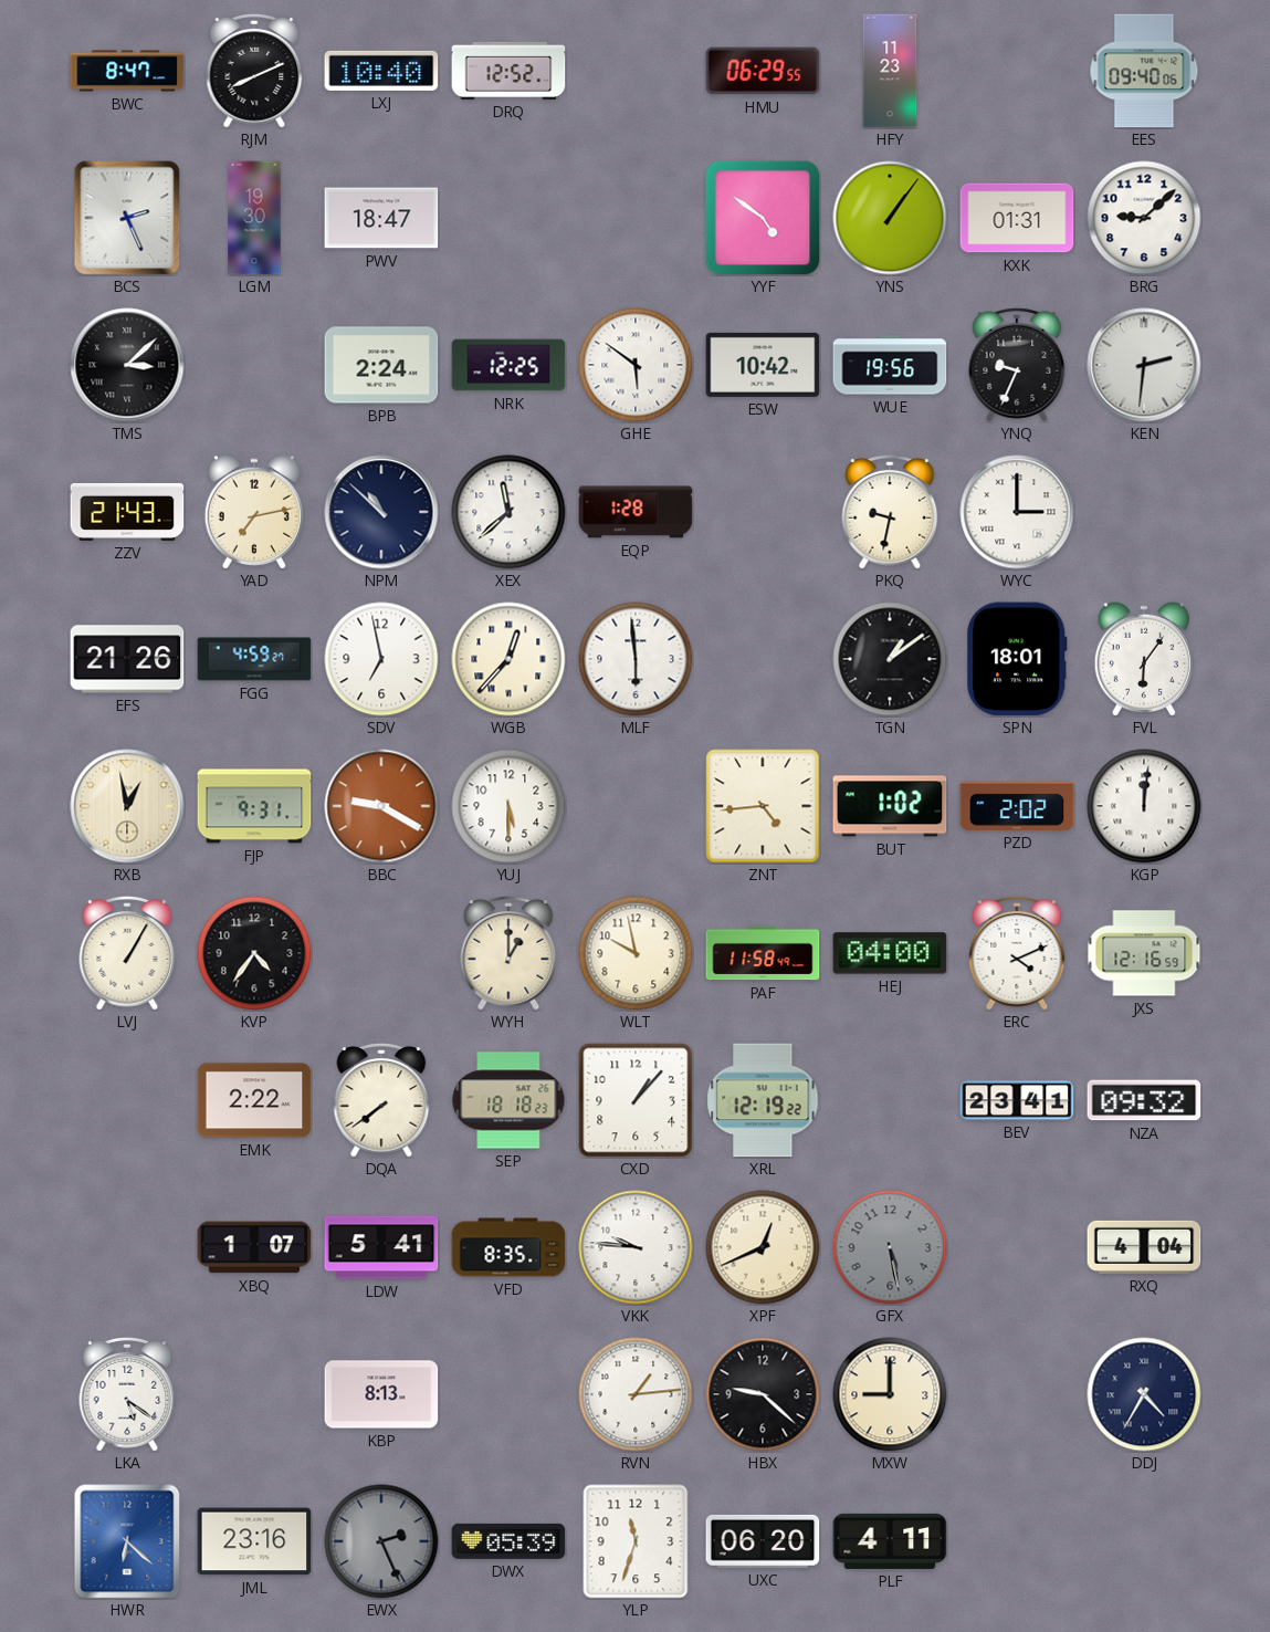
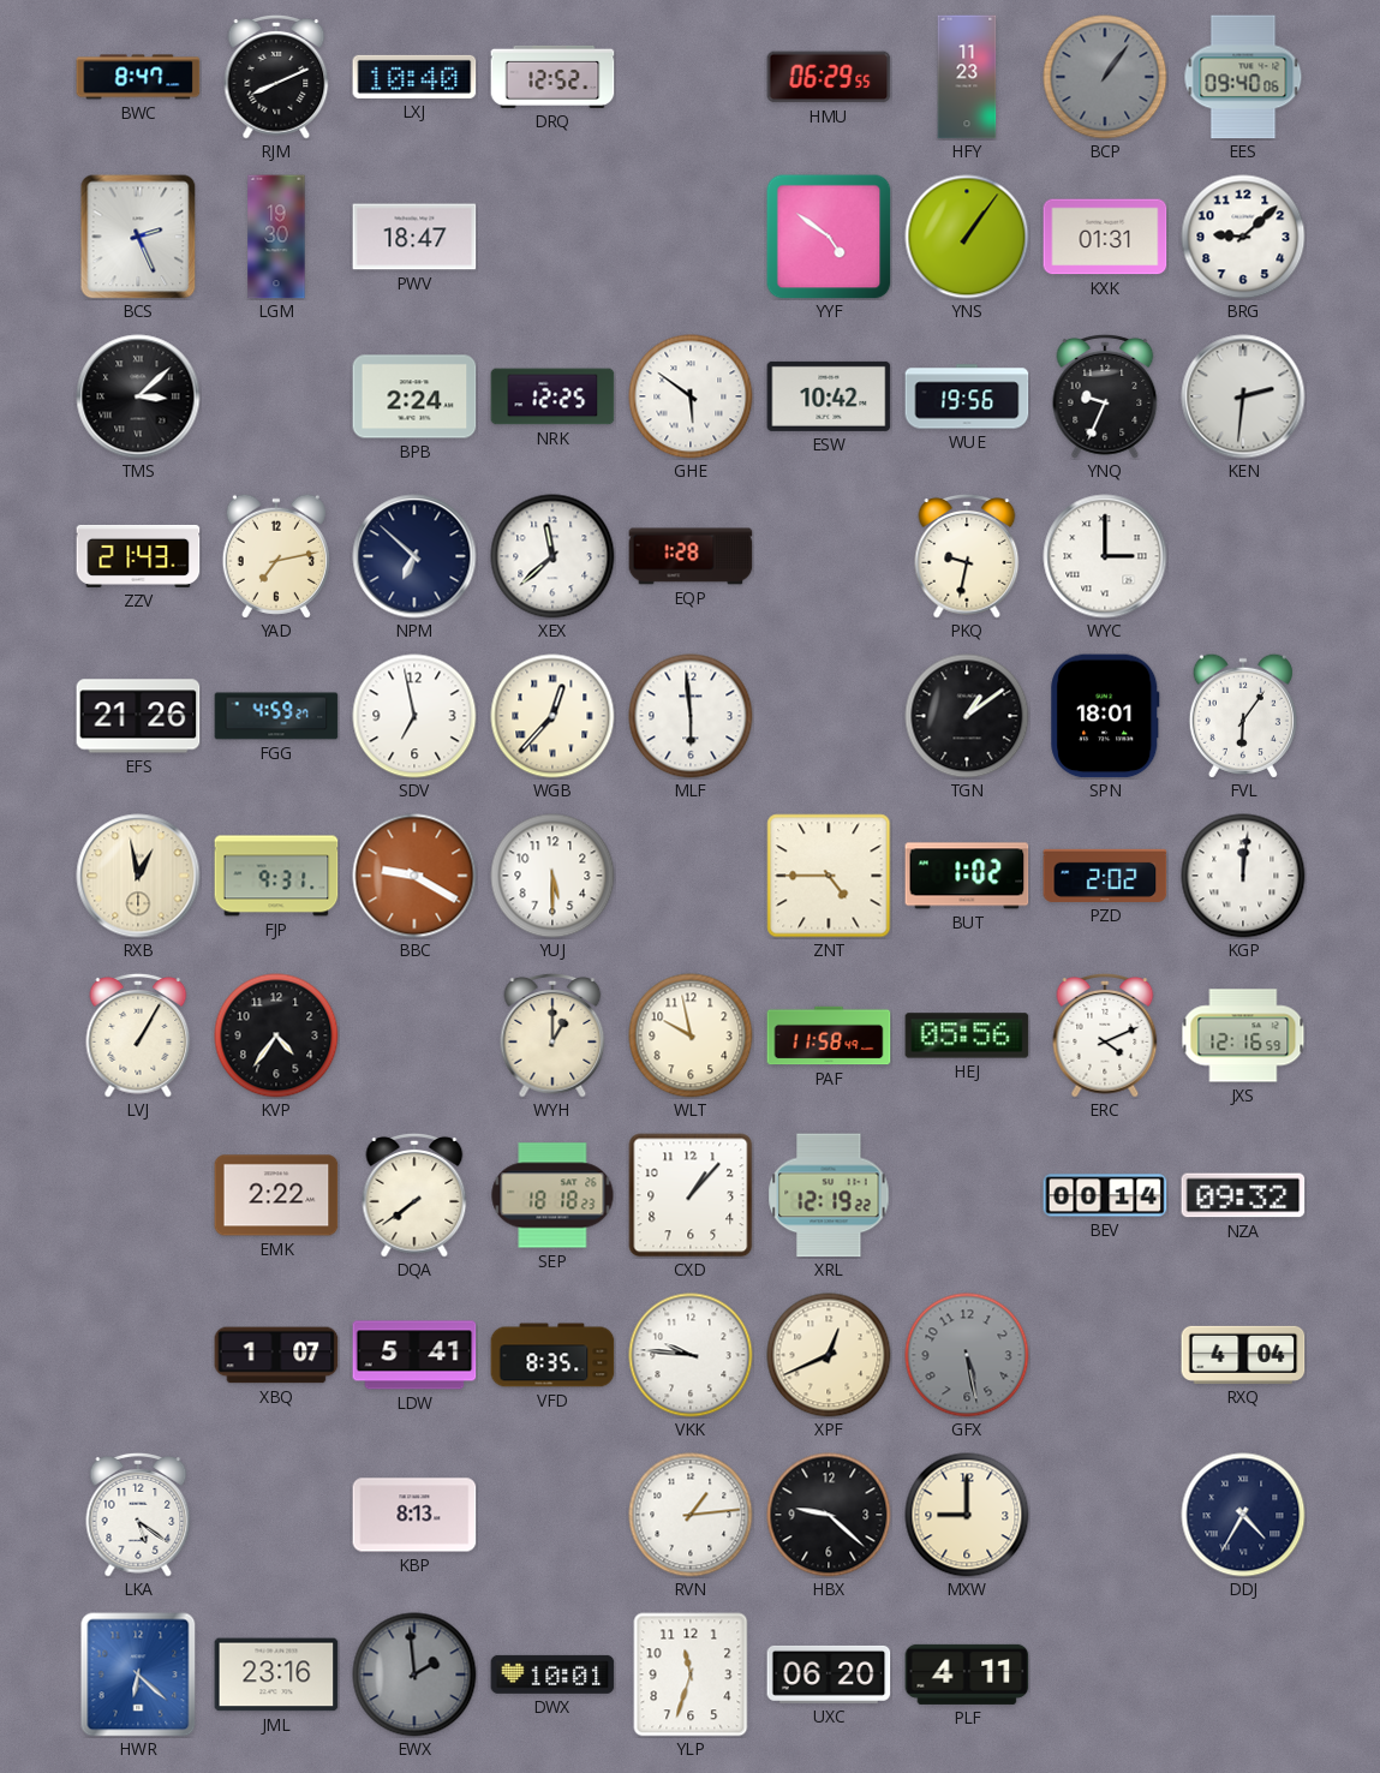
BCP: none -> 1:06
NPM: 10:52 -> 6:52
ZNT: 4:44 -> 4:45
HEJ: 04:00 -> 05:56
BEV: 23:41 -> 00:14
EWX: 2:26 -> 1:59
DWX: 05:39 -> 10:01
